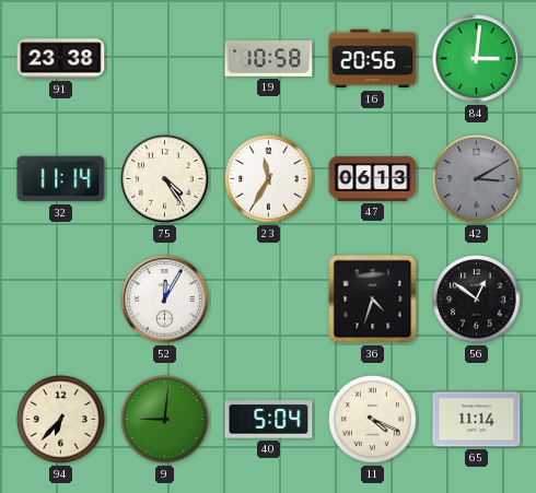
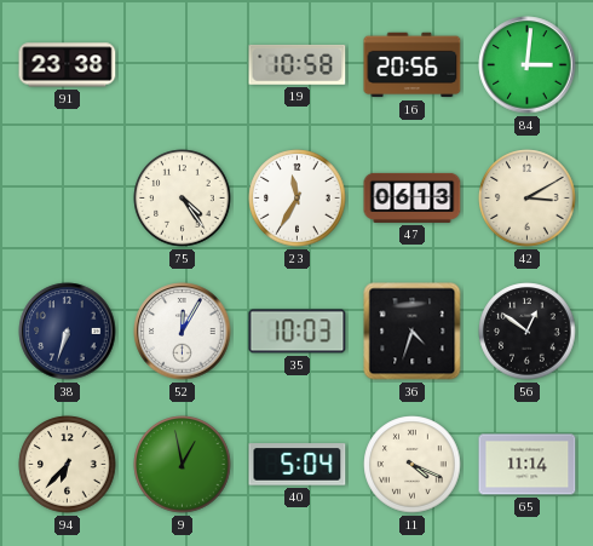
32: 11:14 -> none
42 dial: grey -> cream
38: none -> 6:33
35: none -> 10:03
9: 9:01 -> 12:58
